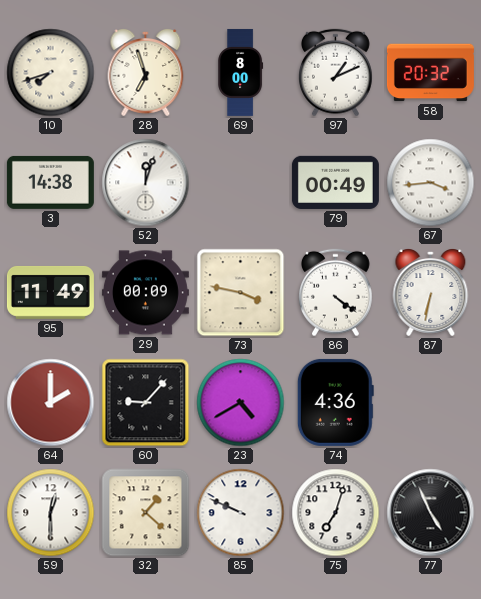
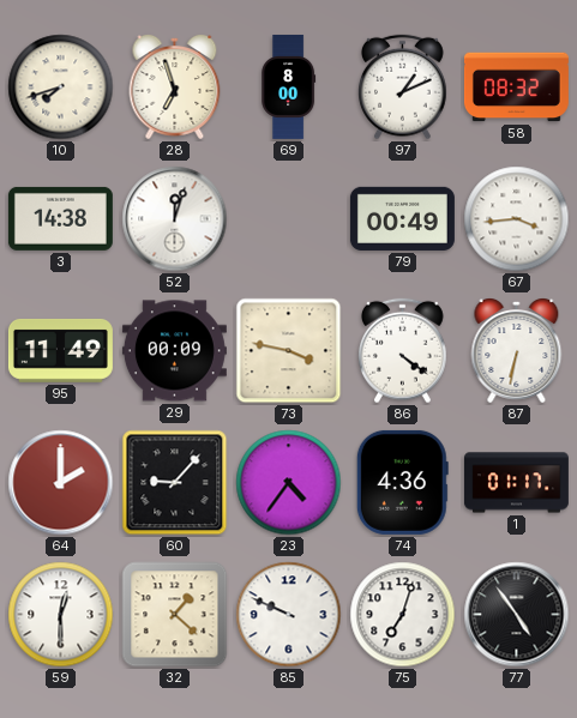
58: 20:32 -> 08:32
23: 4:40 -> 4:36
1: none -> 01:17
77: 4:56 -> 4:54
